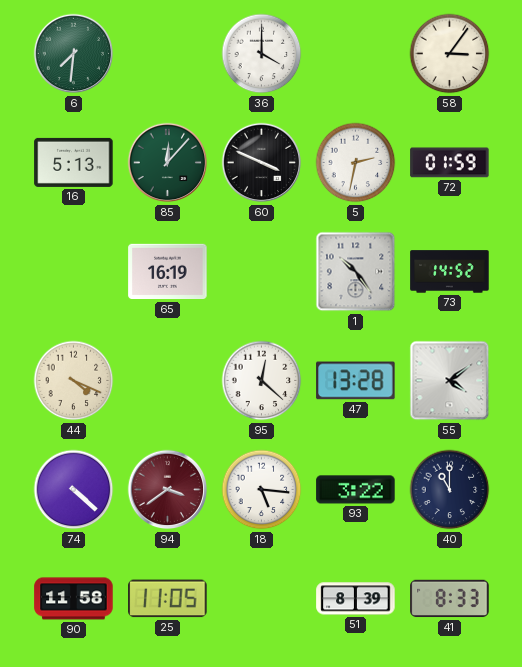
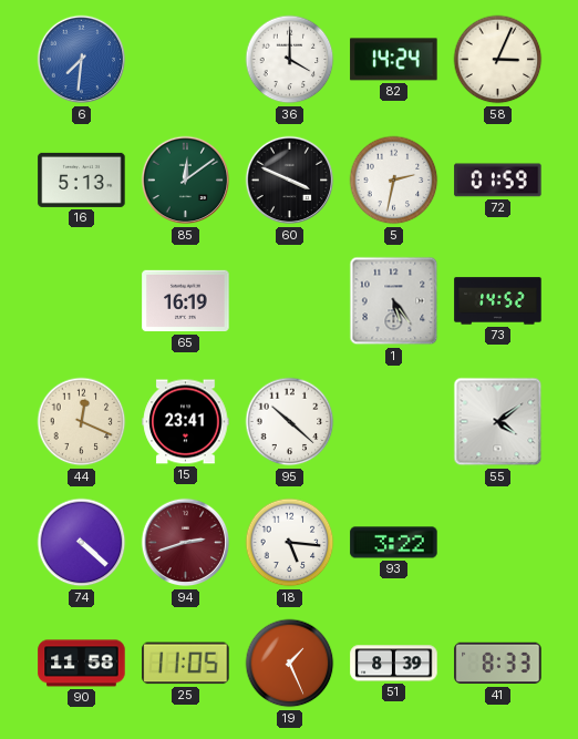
6 dial: green -> blue
82: none -> 14:24
58: 3:06 -> 3:04
85: 12:07 -> 12:09
1: 10:24 -> 5:24
44: 4:19 -> 12:19
15: none -> 23:41
95: 12:22 -> 10:22
47: 13:28 -> none
94: 3:39 -> 2:42
40: 11:00 -> none
19: none -> 1:26
